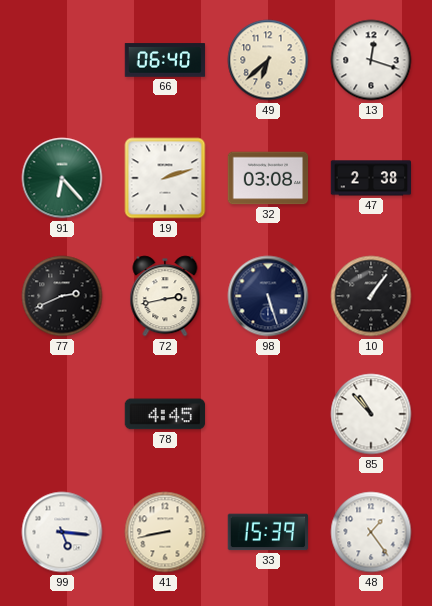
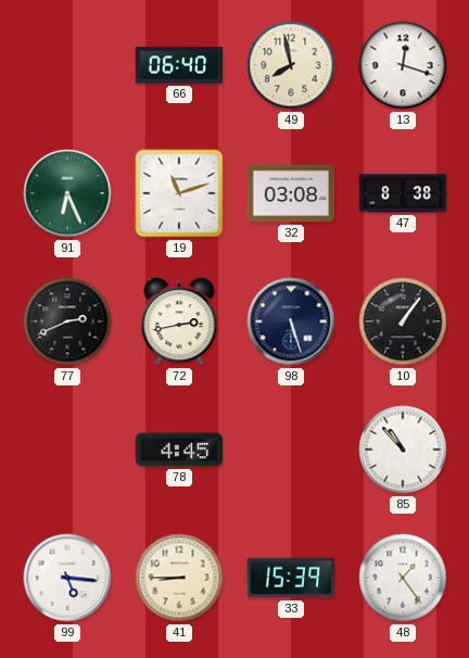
49: 6:38 -> 7:58
91: 6:23 -> 6:26
19: 2:12 -> 11:12
47: 2:38 -> 8:38
41: 8:43 -> 8:45
